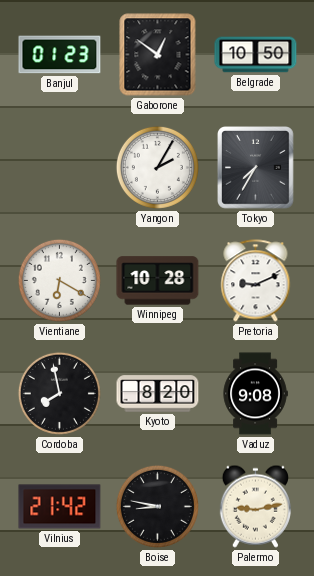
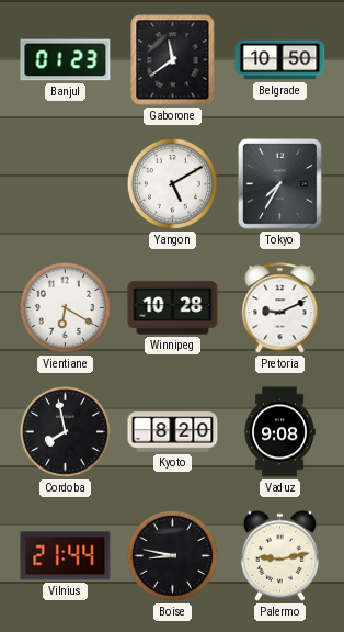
Gaborone: 12:51 -> 11:39
Yangon: 2:05 -> 5:10
Vilnius: 21:42 -> 21:44
